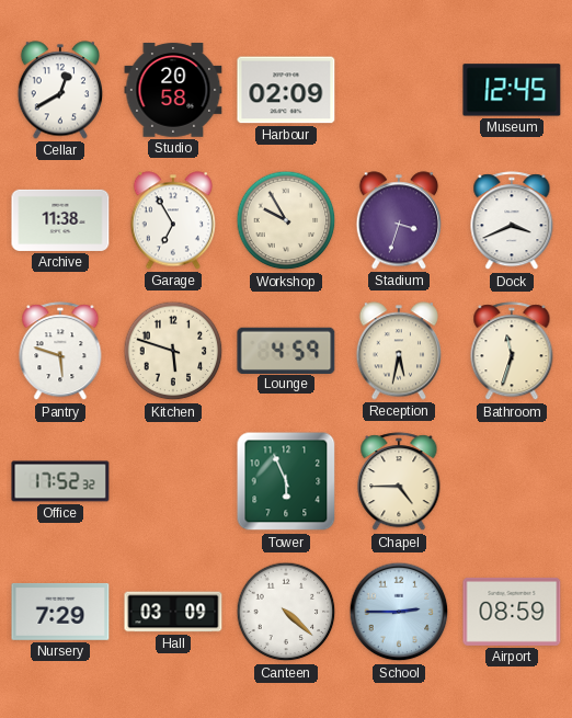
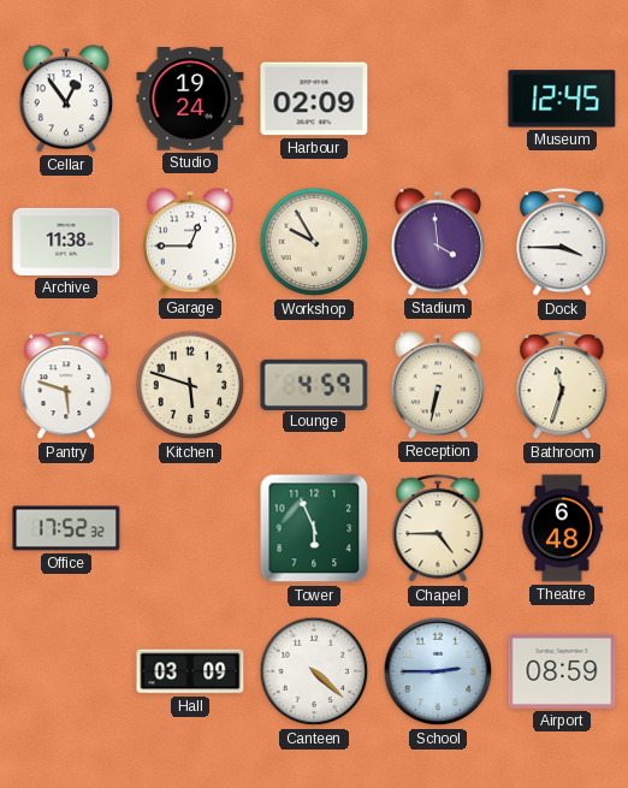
Cellar: 12:40 -> 12:54
Studio: 20:58 -> 19:24
Garage: 6:55 -> 12:45
Stadium: 3:33 -> 3:59
Dock: 3:41 -> 3:45
Reception: 5:32 -> 6:32
Theatre: none -> 6:48
Nursery: 7:29 -> none
